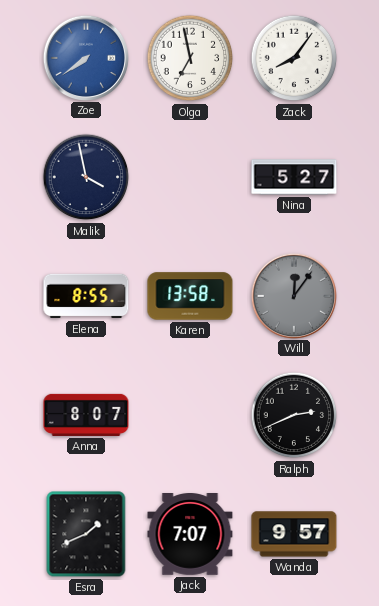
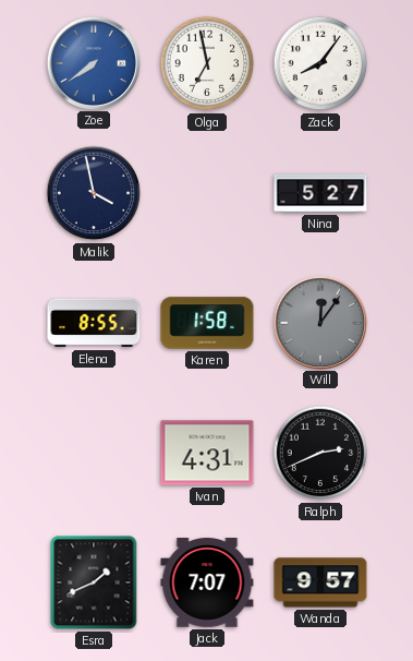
Karen: 13:58 -> 1:58
Anna: 8:07 -> none
Ivan: none -> 4:31
